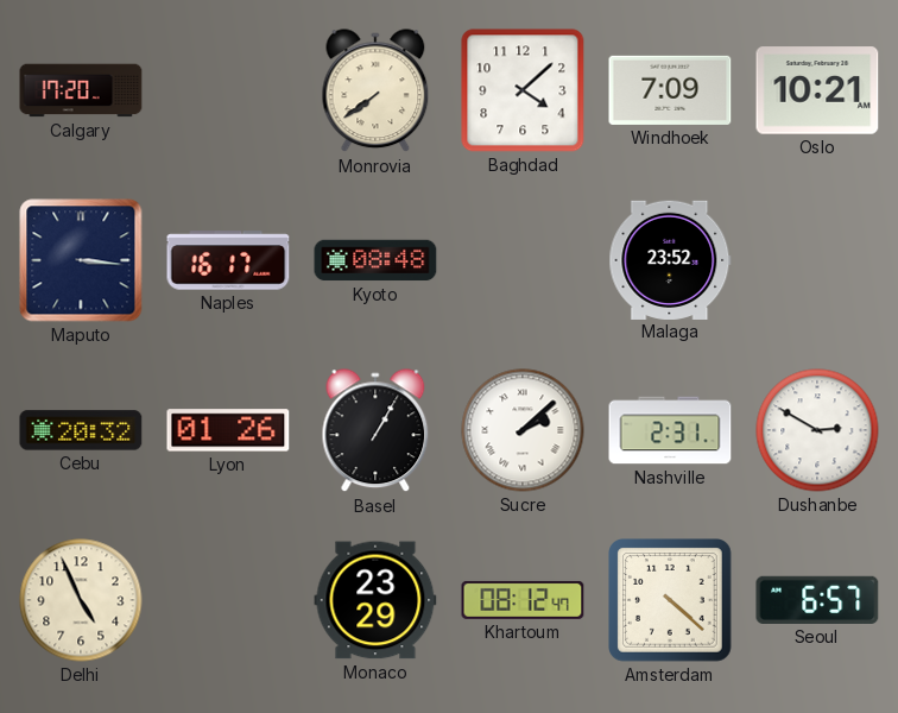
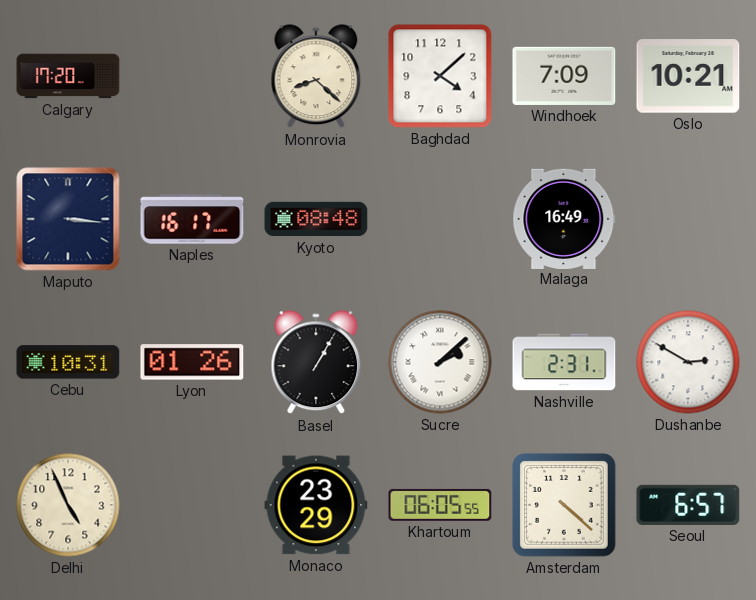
Monrovia: 7:39 -> 8:22
Malaga: 23:52 -> 16:49
Cebu: 20:32 -> 10:31
Khartoum: 08:12 -> 06:05
